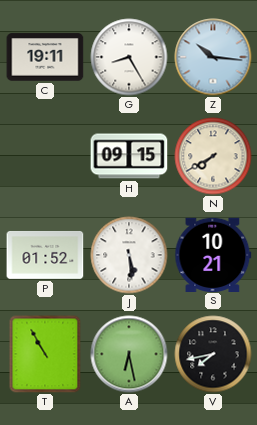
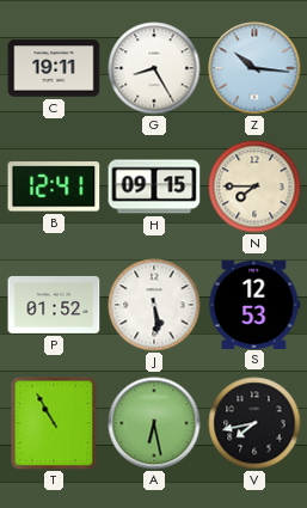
B: none -> 12:41
N: 7:40 -> 7:45
S: 10:21 -> 12:53
